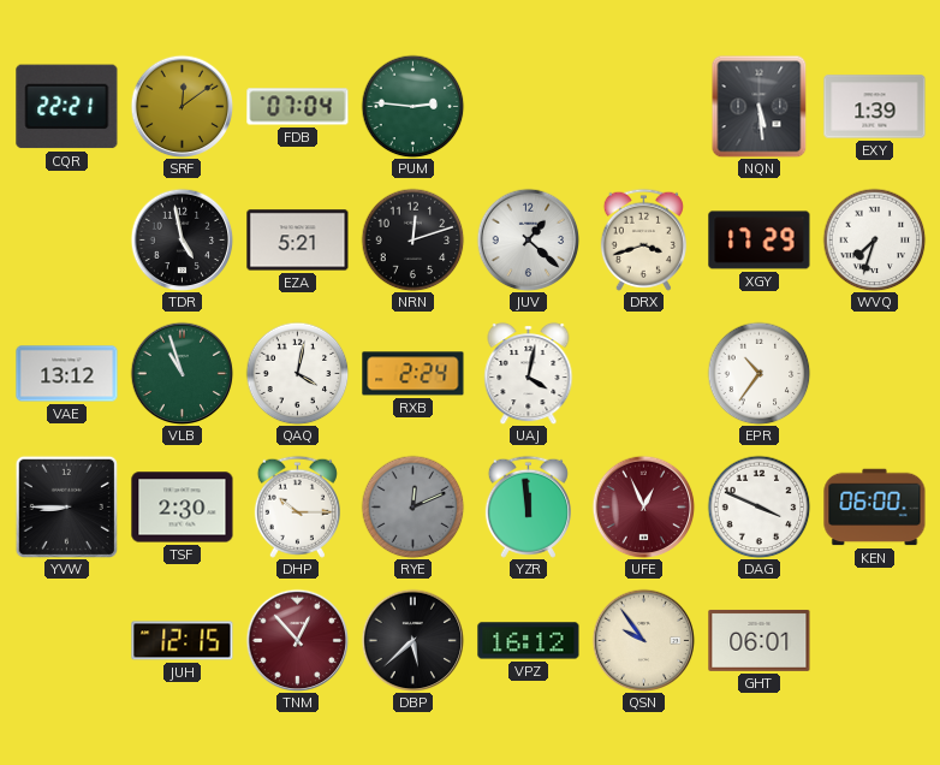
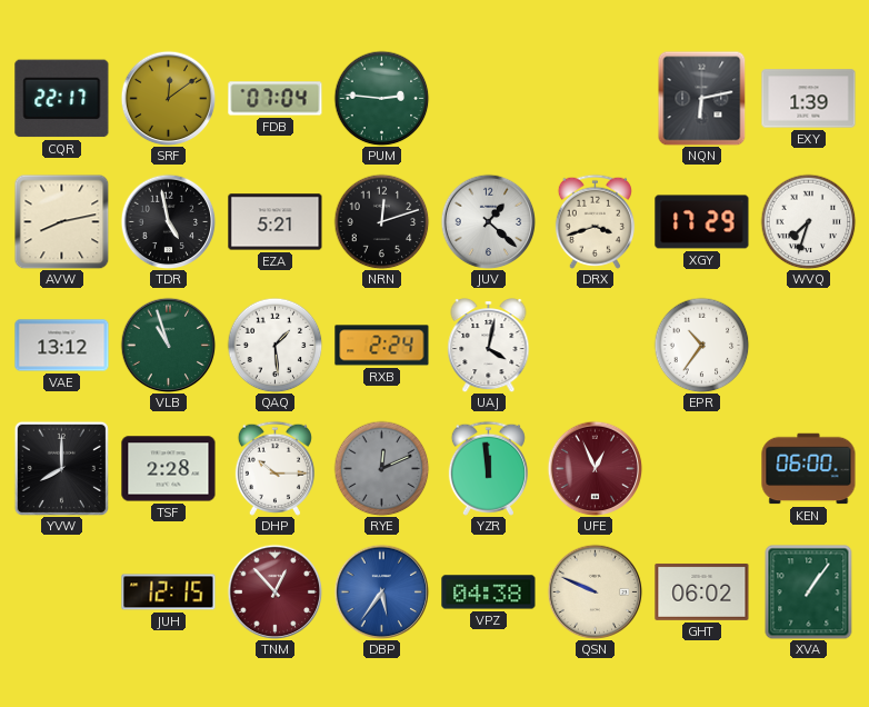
CQR: 22:21 -> 22:17
NQN: 5:29 -> 6:13
AVW: none -> 8:13
QAQ: 4:02 -> 1:29
YVW: 8:45 -> 8:00
TSF: 2:30 -> 2:28
DAG: 3:49 -> none
DBP: 5:38 -> 5:36
DBP dial: black -> blue
VPZ: 16:12 -> 04:38
QSN: 9:54 -> 9:49
GHT: 06:01 -> 06:02
XVA: none -> 1:06
